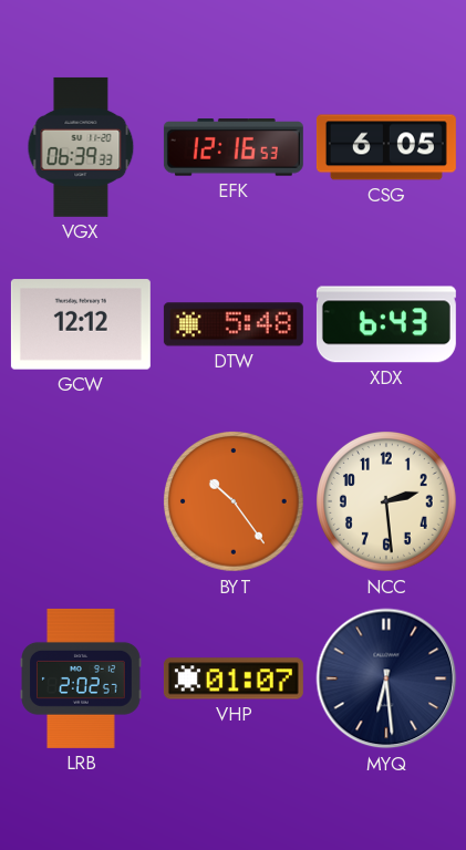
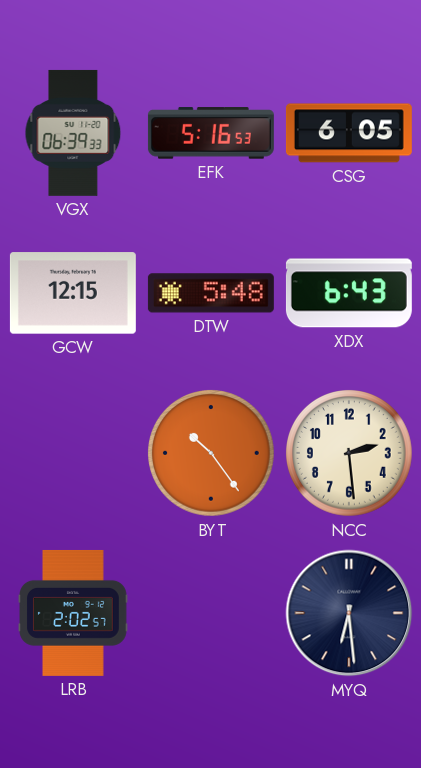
EFK: 12:16 -> 5:16
GCW: 12:12 -> 12:15
VHP: 01:07 -> none
